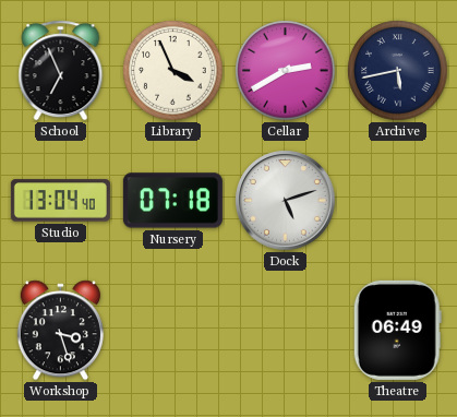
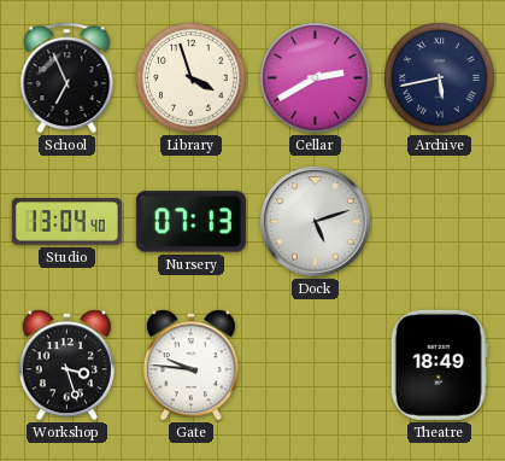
Library: 3:56 -> 3:57
Nursery: 07:18 -> 07:13
Gate: none -> 9:46
Theatre: 06:49 -> 18:49
